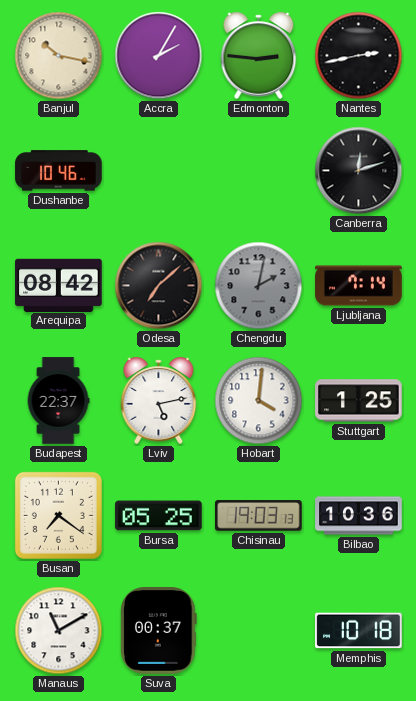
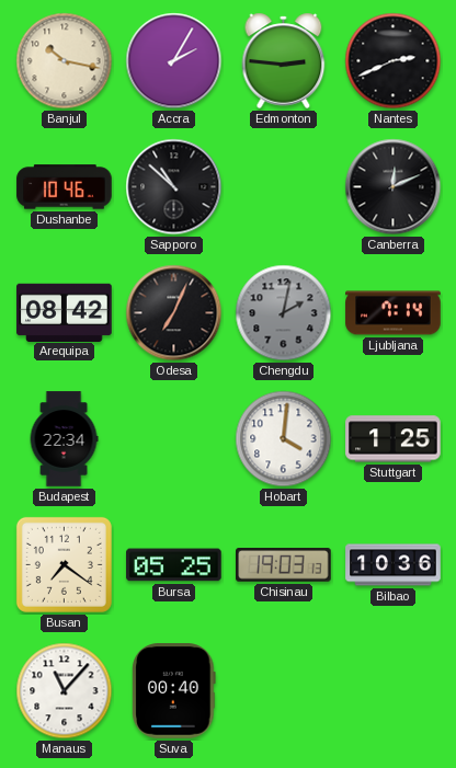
Nantes: 2:43 -> 2:41
Sapporo: none -> 10:52
Canberra: 12:12 -> 12:11
Odesa: 7:08 -> 7:04
Budapest: 22:37 -> 22:34
Lviv: 5:13 -> none
Manaus: 11:10 -> 11:07
Suva: 00:37 -> 00:40
Memphis: 10:18 -> none
